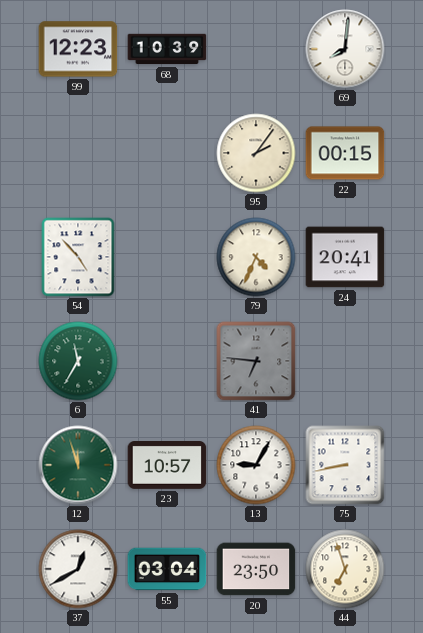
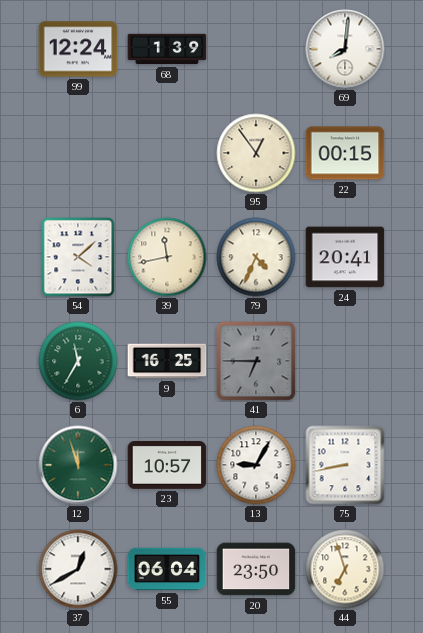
99: 12:23 -> 12:24
68: 10:39 -> 1:39
95: 2:06 -> 12:54
54: 4:53 -> 4:08
39: none -> 11:43
9: none -> 16:25
41: 6:46 -> 6:45
55: 03:04 -> 06:04
